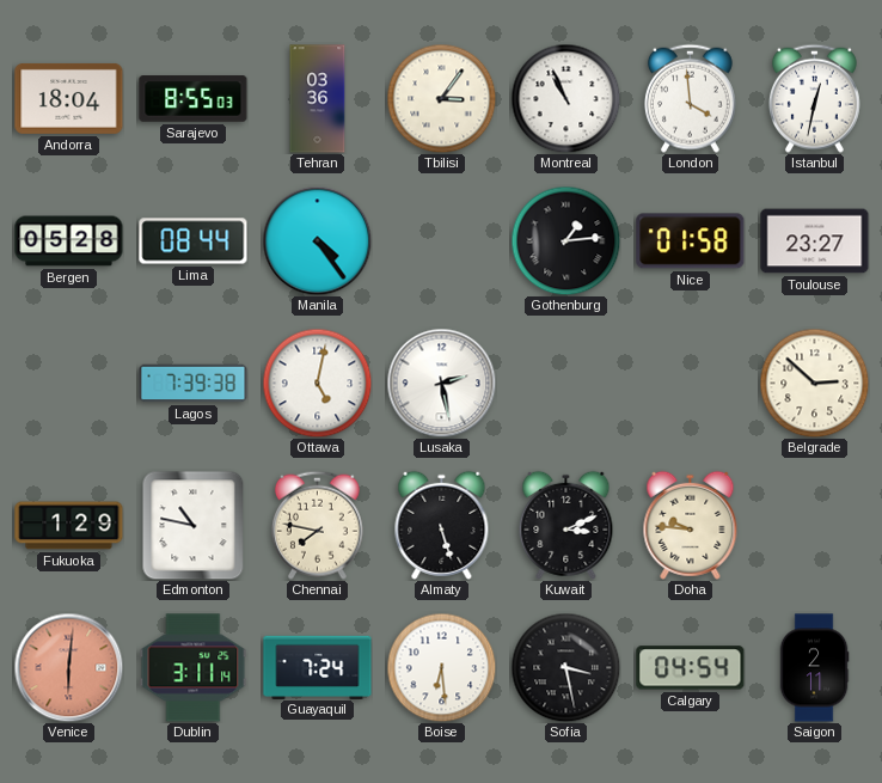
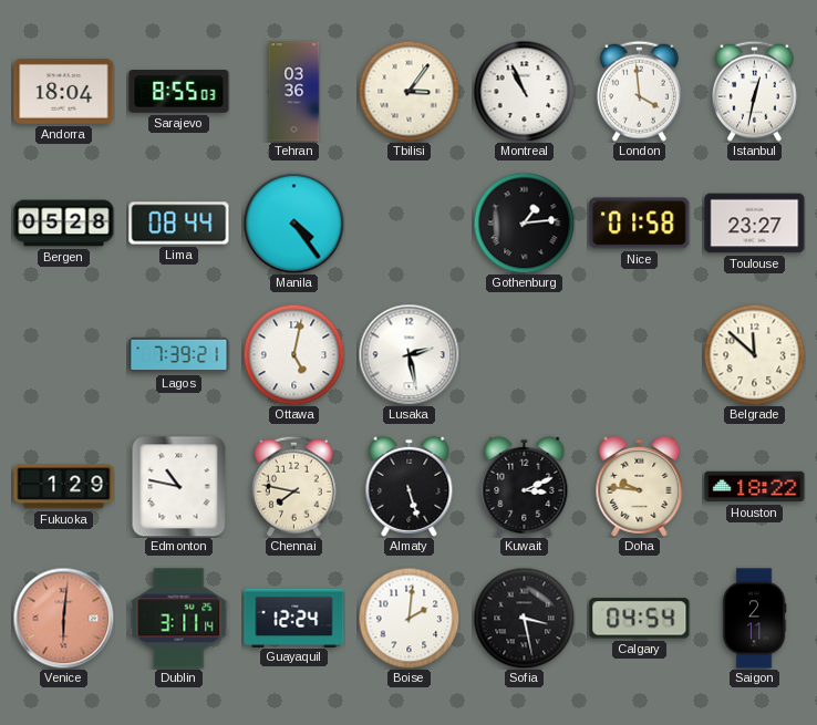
Lagos: 7:39:38 -> 7:39:21
Belgrade: 2:52 -> 11:52
Houston: none -> 18:22
Guayaquil: 7:24 -> 12:24
Boise: 6:29 -> 2:01
